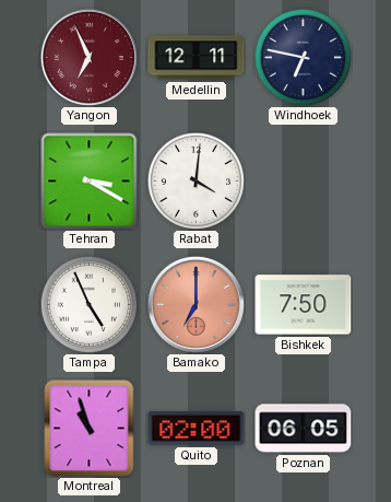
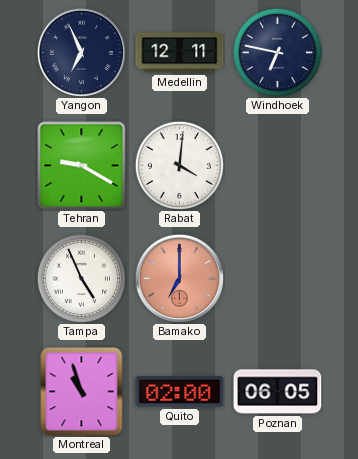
Yangon dial: burgundy -> navy
Tehran: 3:20 -> 9:20
Bishkek: 7:50 -> none
